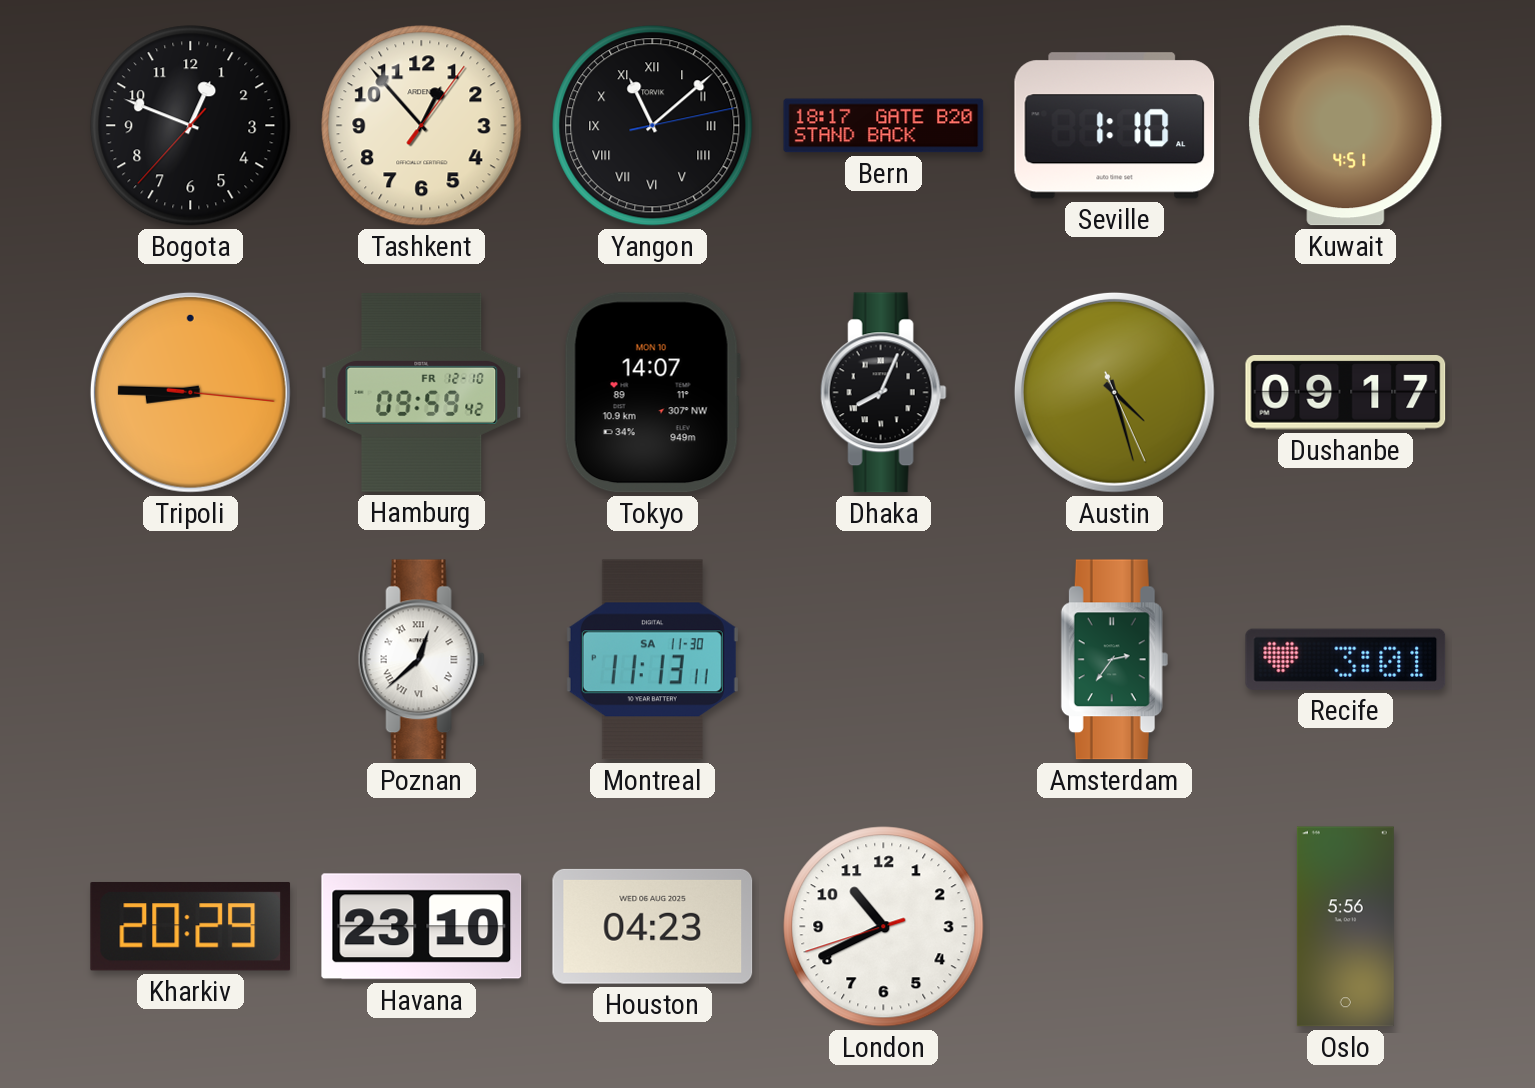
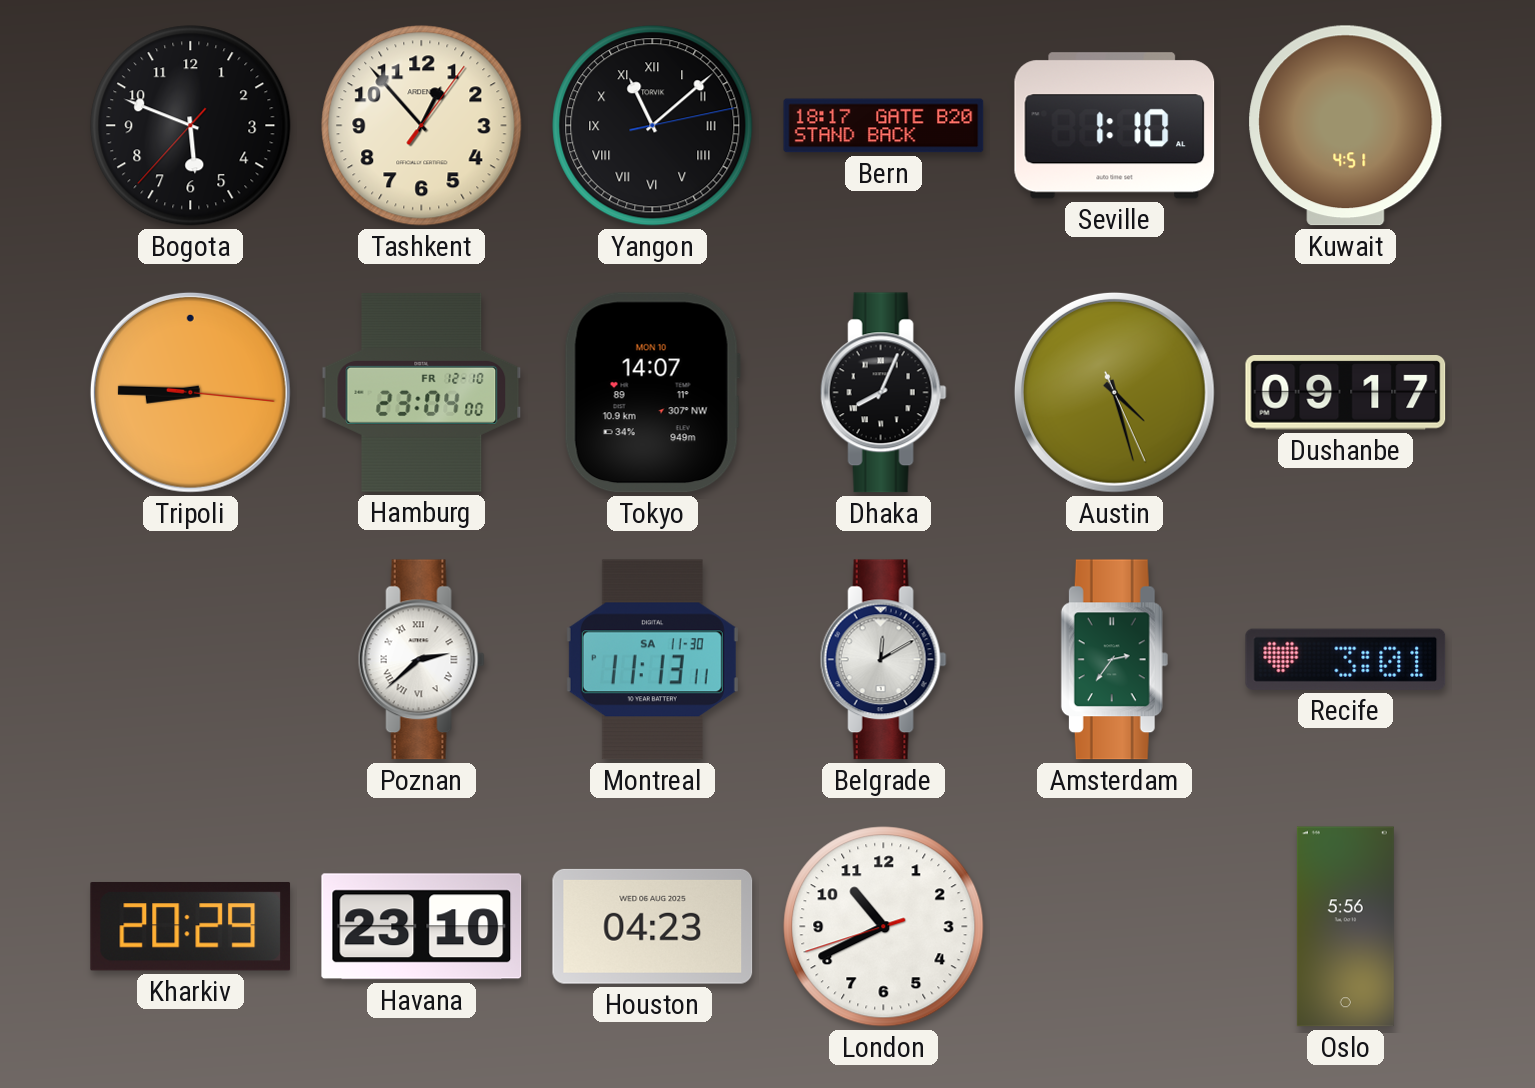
Bogota: 12:48 -> 5:48
Hamburg: 09:59 -> 23:04
Poznan: 12:38 -> 2:38
Belgrade: none -> 12:10
